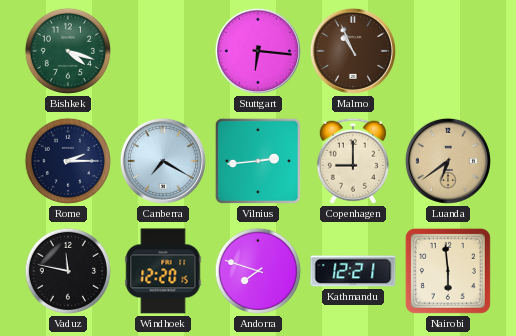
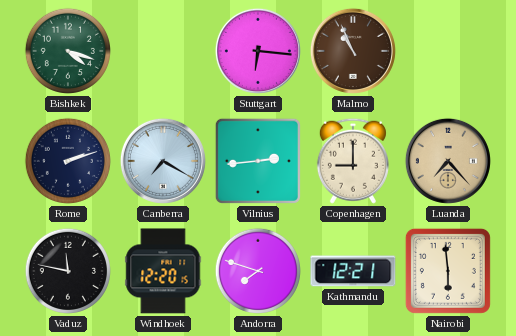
Rome: 2:15 -> 2:12
Luanda: 6:39 -> 7:23
